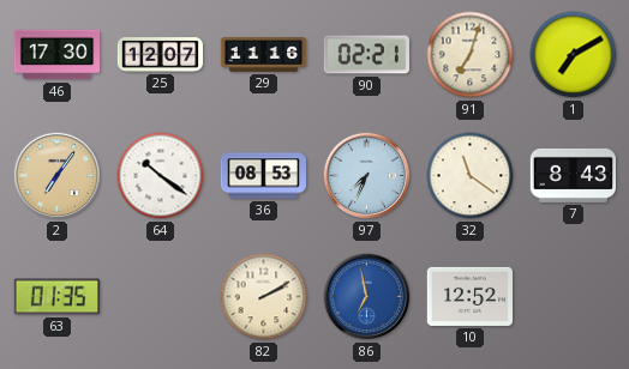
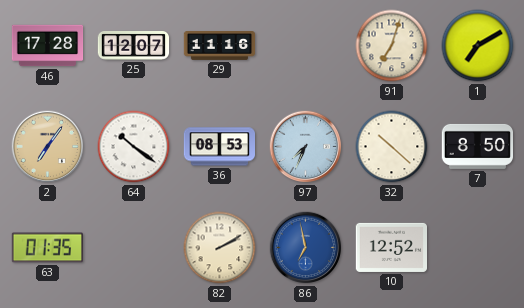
46: 17:30 -> 17:28
90: 02:21 -> none
32: 11:21 -> 10:22
7: 8:43 -> 8:50
